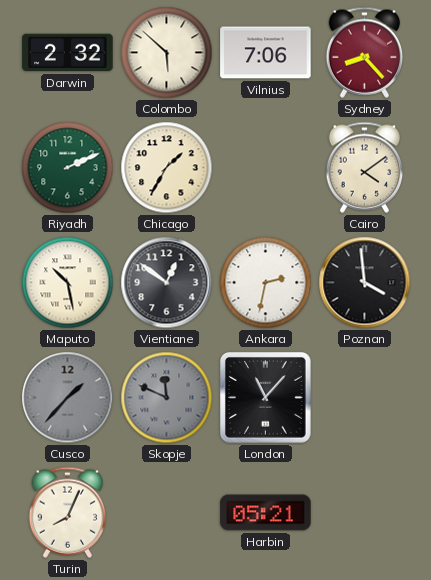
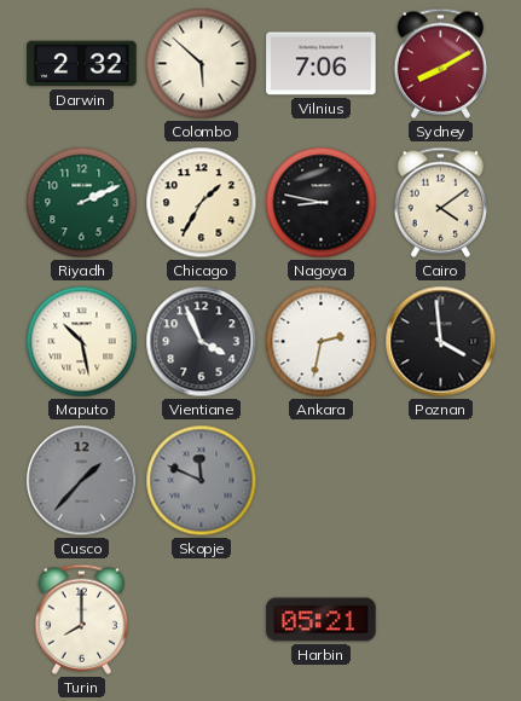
Sydney: 8:23 -> 8:10
Nagoya: none -> 8:47
Vientiane: 12:51 -> 3:56
London: 11:07 -> none
Turin: 8:04 -> 8:00
